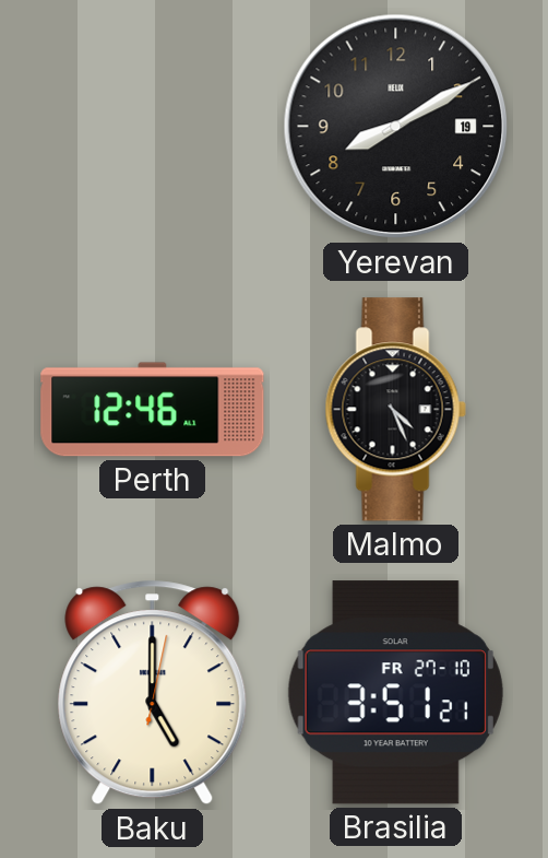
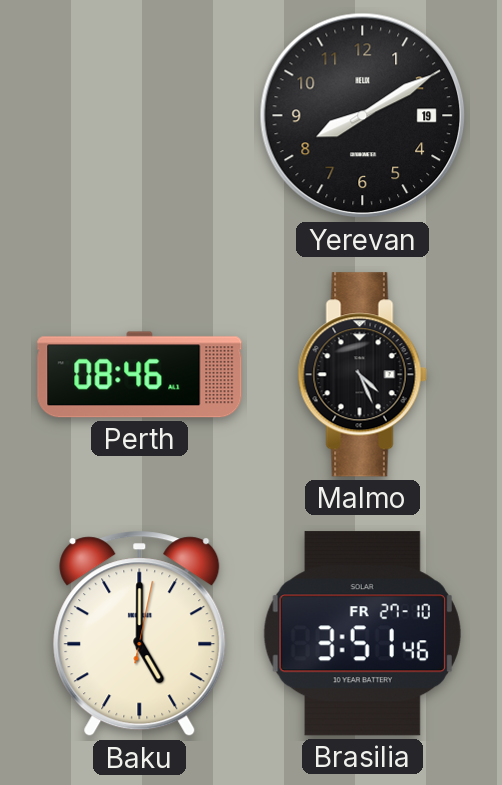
Perth: 12:46 -> 08:46
Brasilia: 3:51:21 -> 3:51:46
